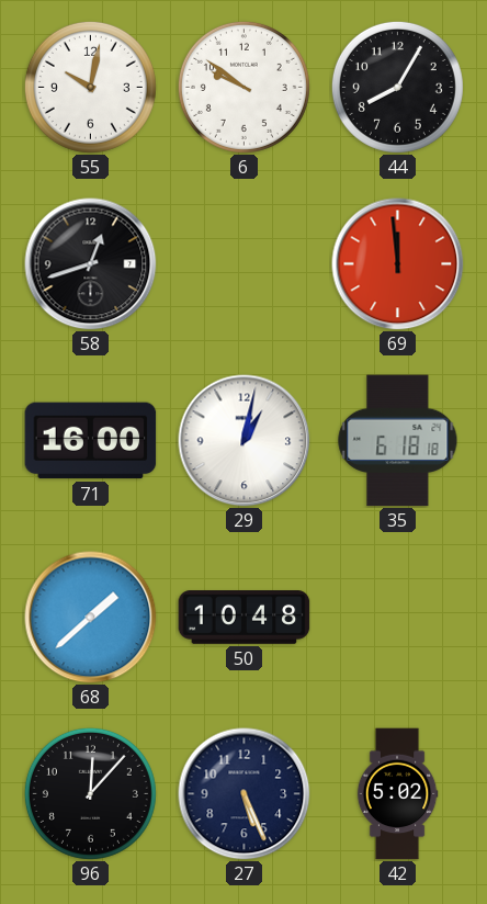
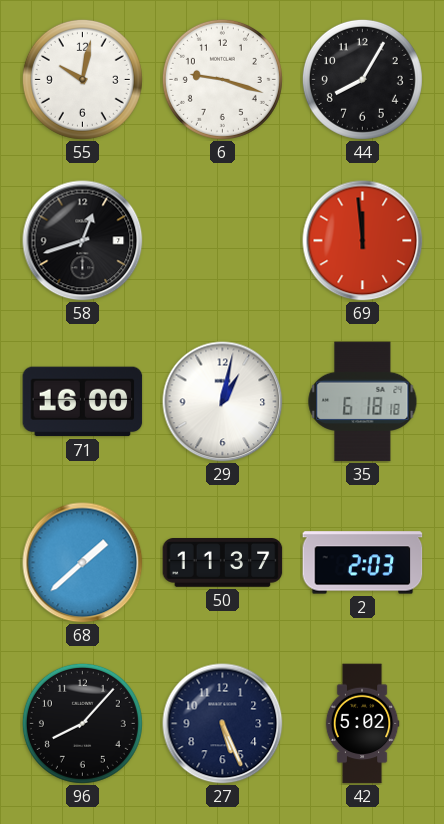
6: 9:51 -> 9:18
50: 10:48 -> 11:37
2: none -> 2:03
96: 12:07 -> 8:07
